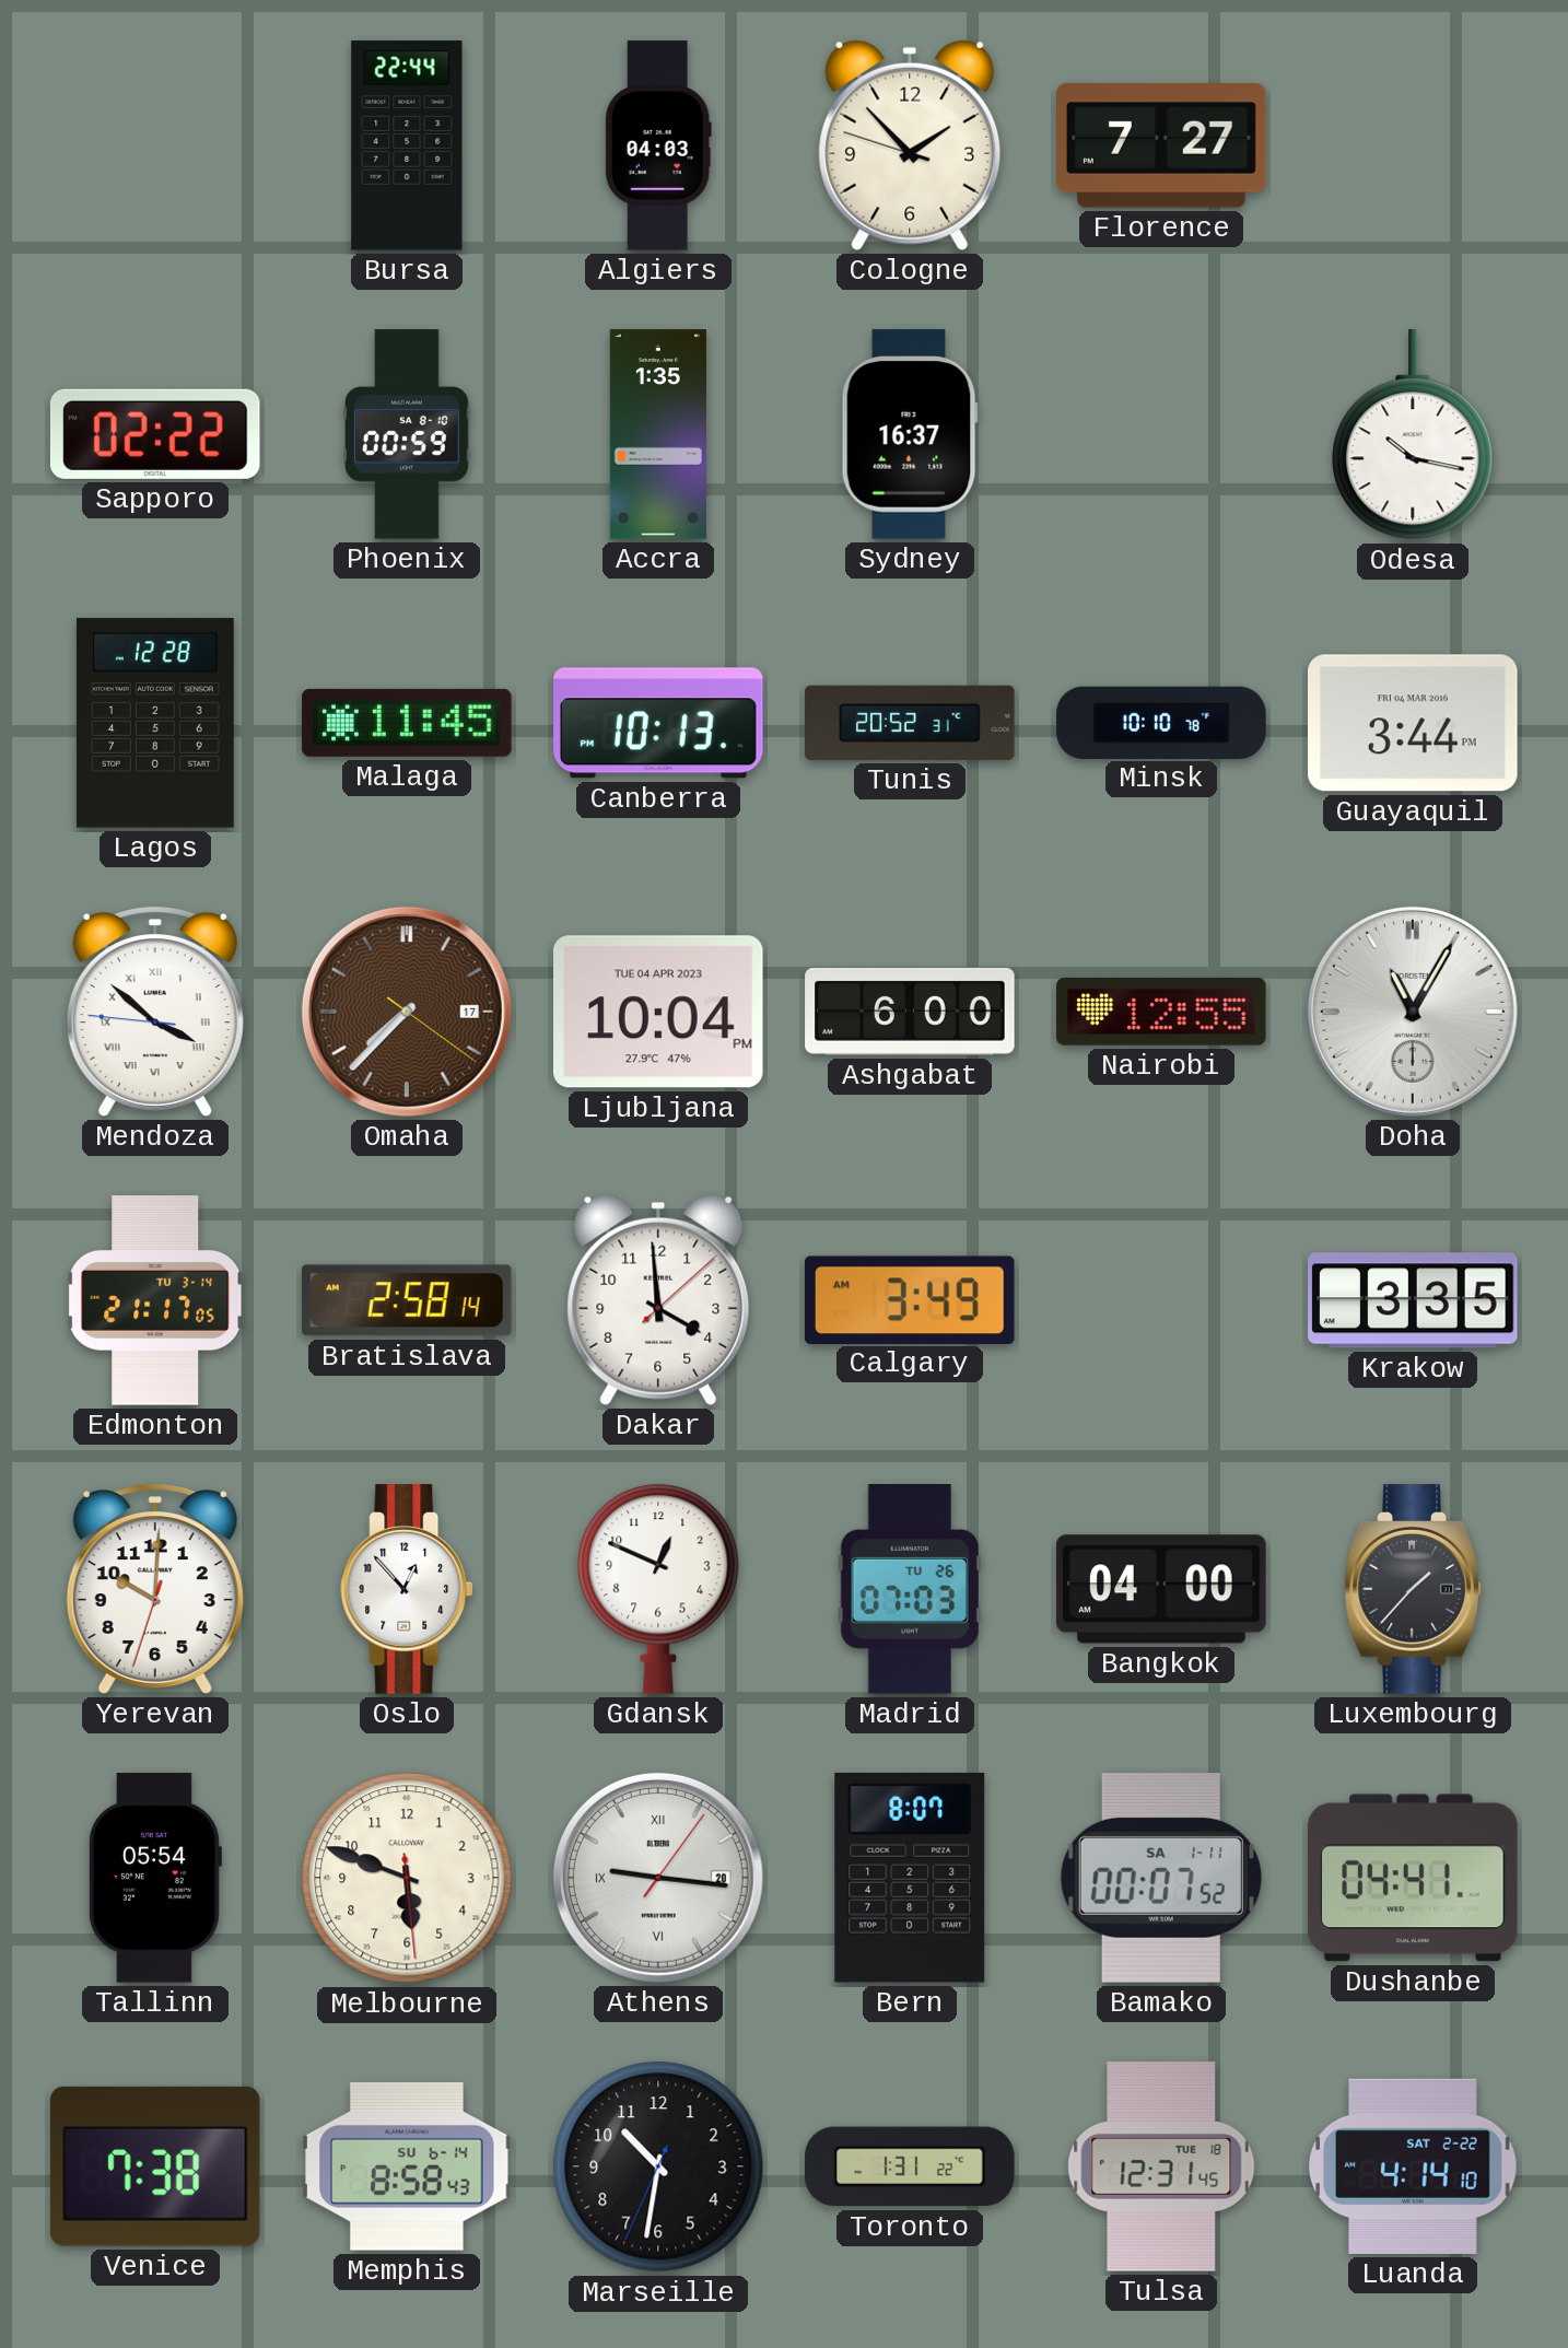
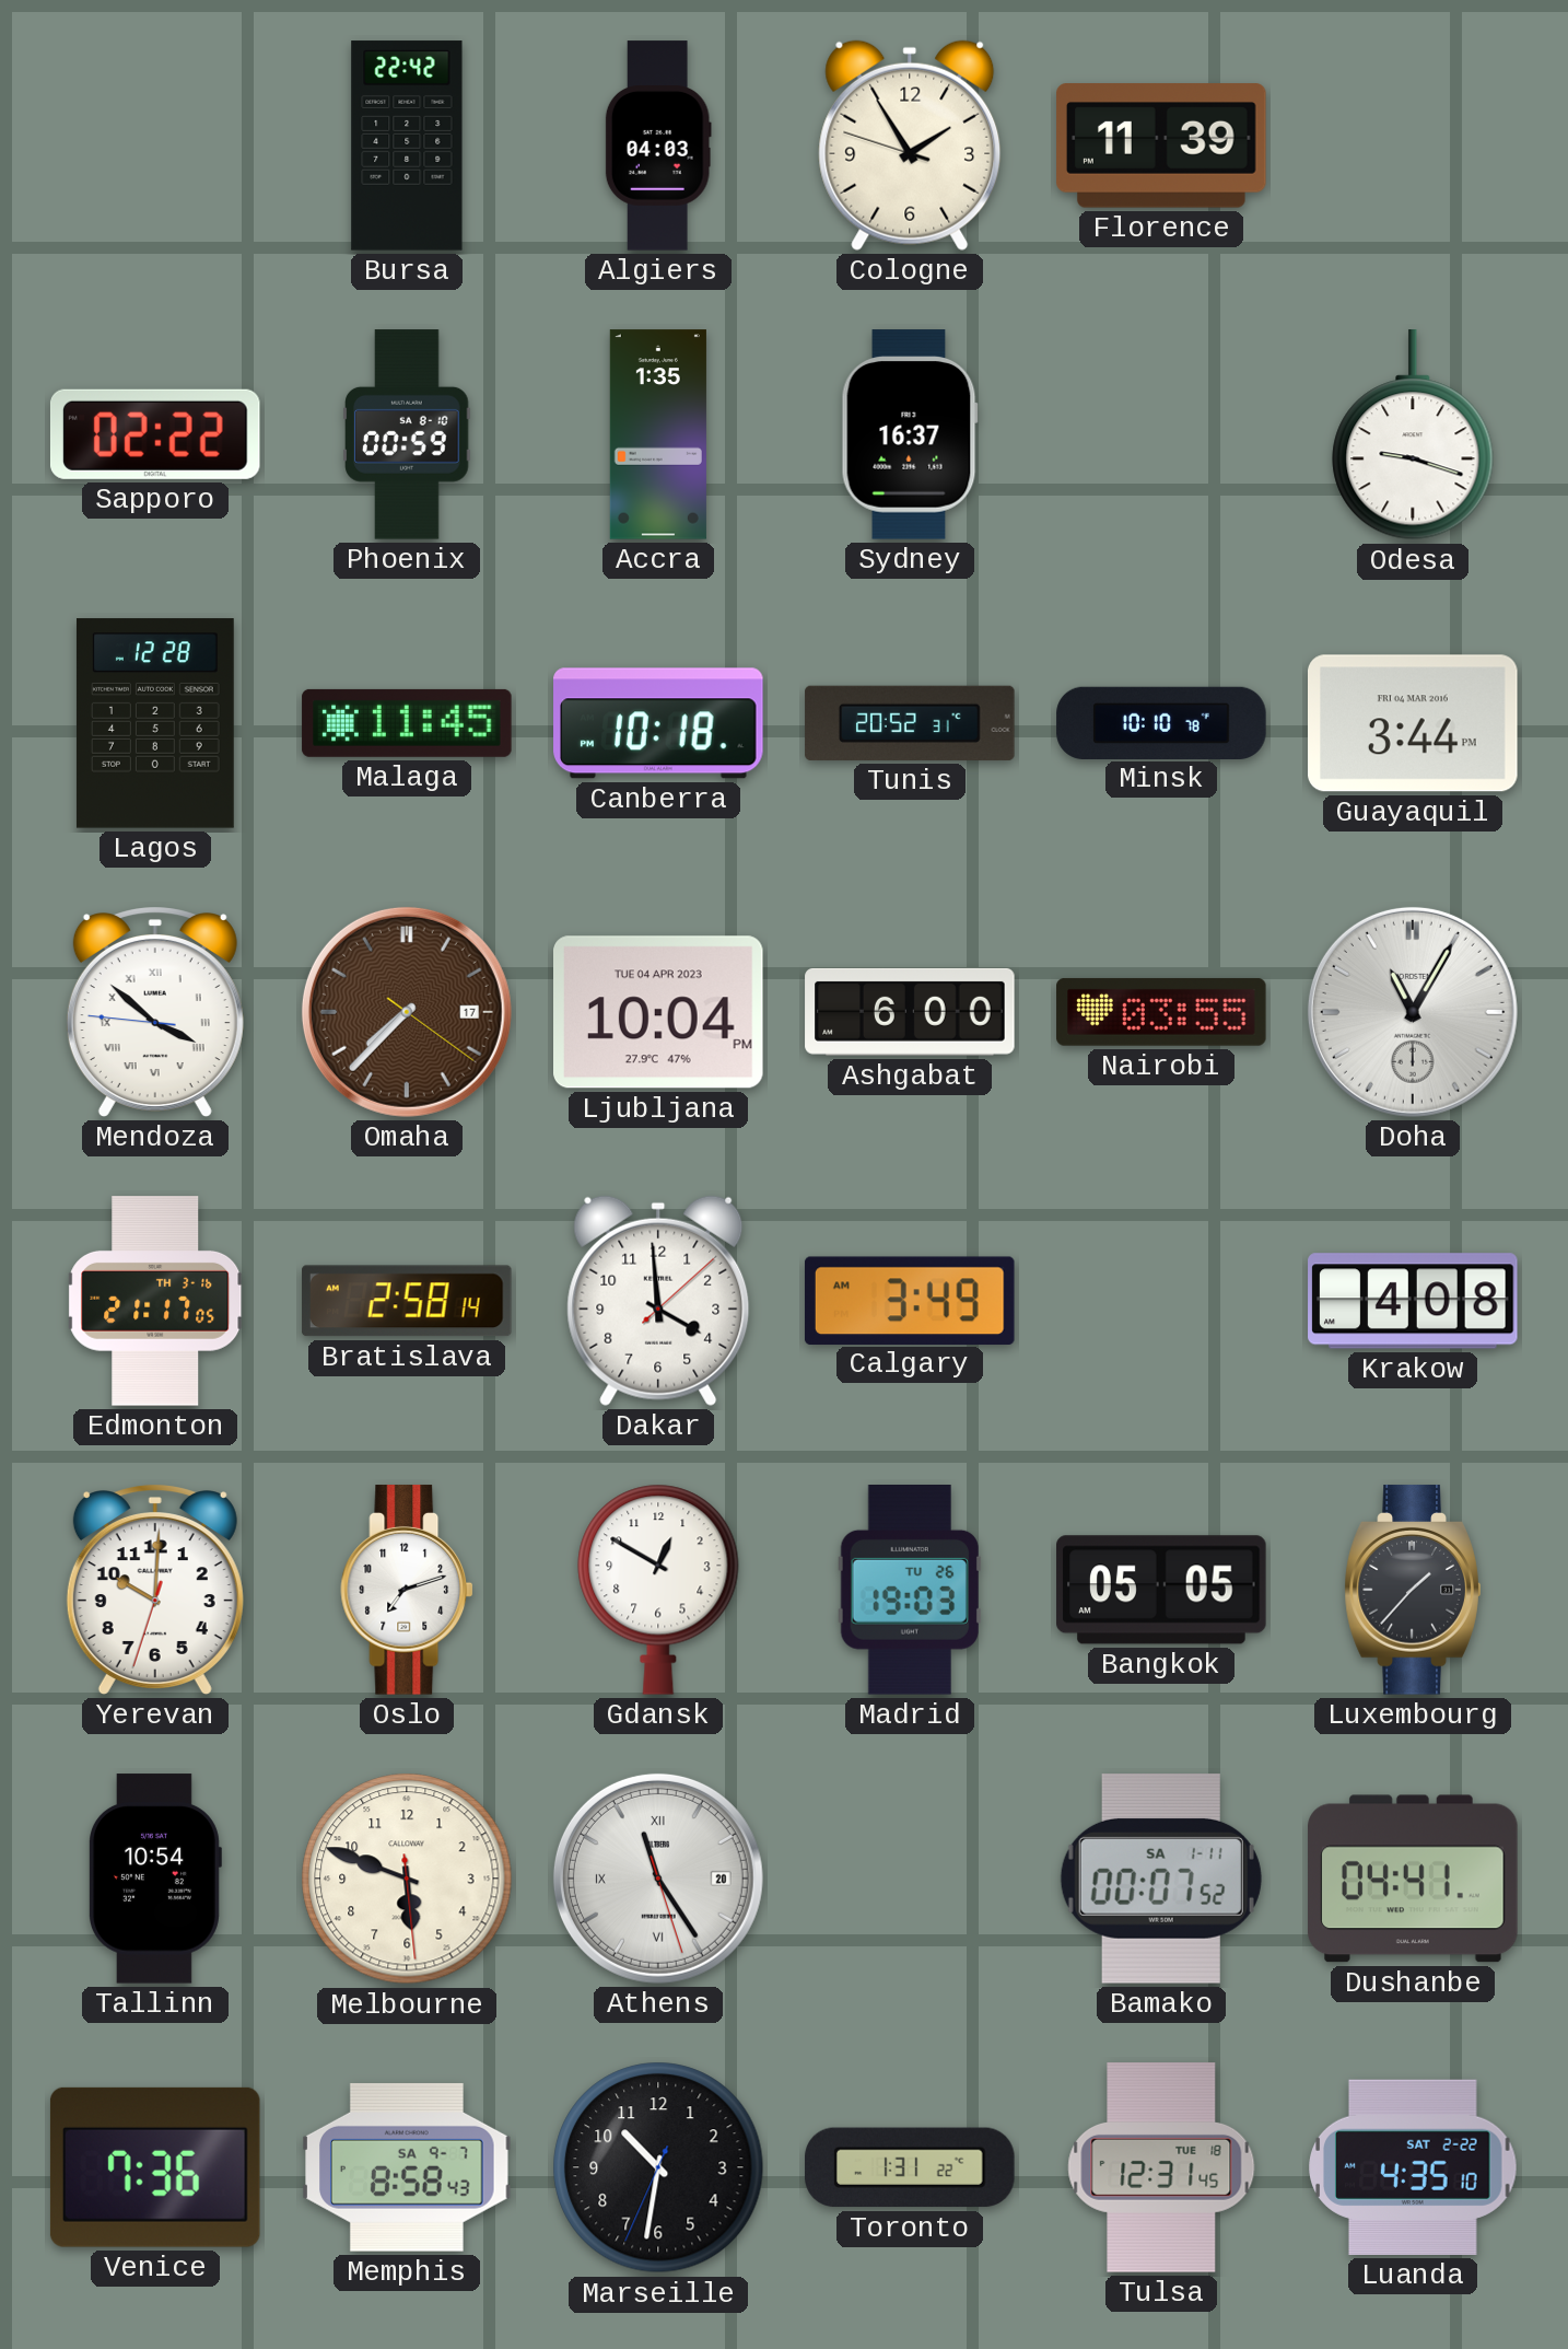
Bursa: 22:44 -> 22:42
Cologne: 1:52 -> 1:54
Florence: 7:27 -> 11:39
Odesa: 10:17 -> 9:18
Canberra: 10:13 -> 10:18
Nairobi: 12:55 -> 03:55
Edmonton date: TU 3-14 -> TH 3-16
Krakow: 3:35 -> 4:08
Oslo: 12:53 -> 7:12
Gdansk: 12:49 -> 12:50
Madrid: 07:03 -> 19:03
Bangkok: 04:00 -> 05:05
Tallinn: 05:54 -> 10:54
Athens: 9:16 -> 11:24
Bern: 8:07 -> none
Venice: 7:38 -> 7:36
Memphis date: SU 6-14 -> SA 9-7
Luanda: 4:14 -> 4:35
